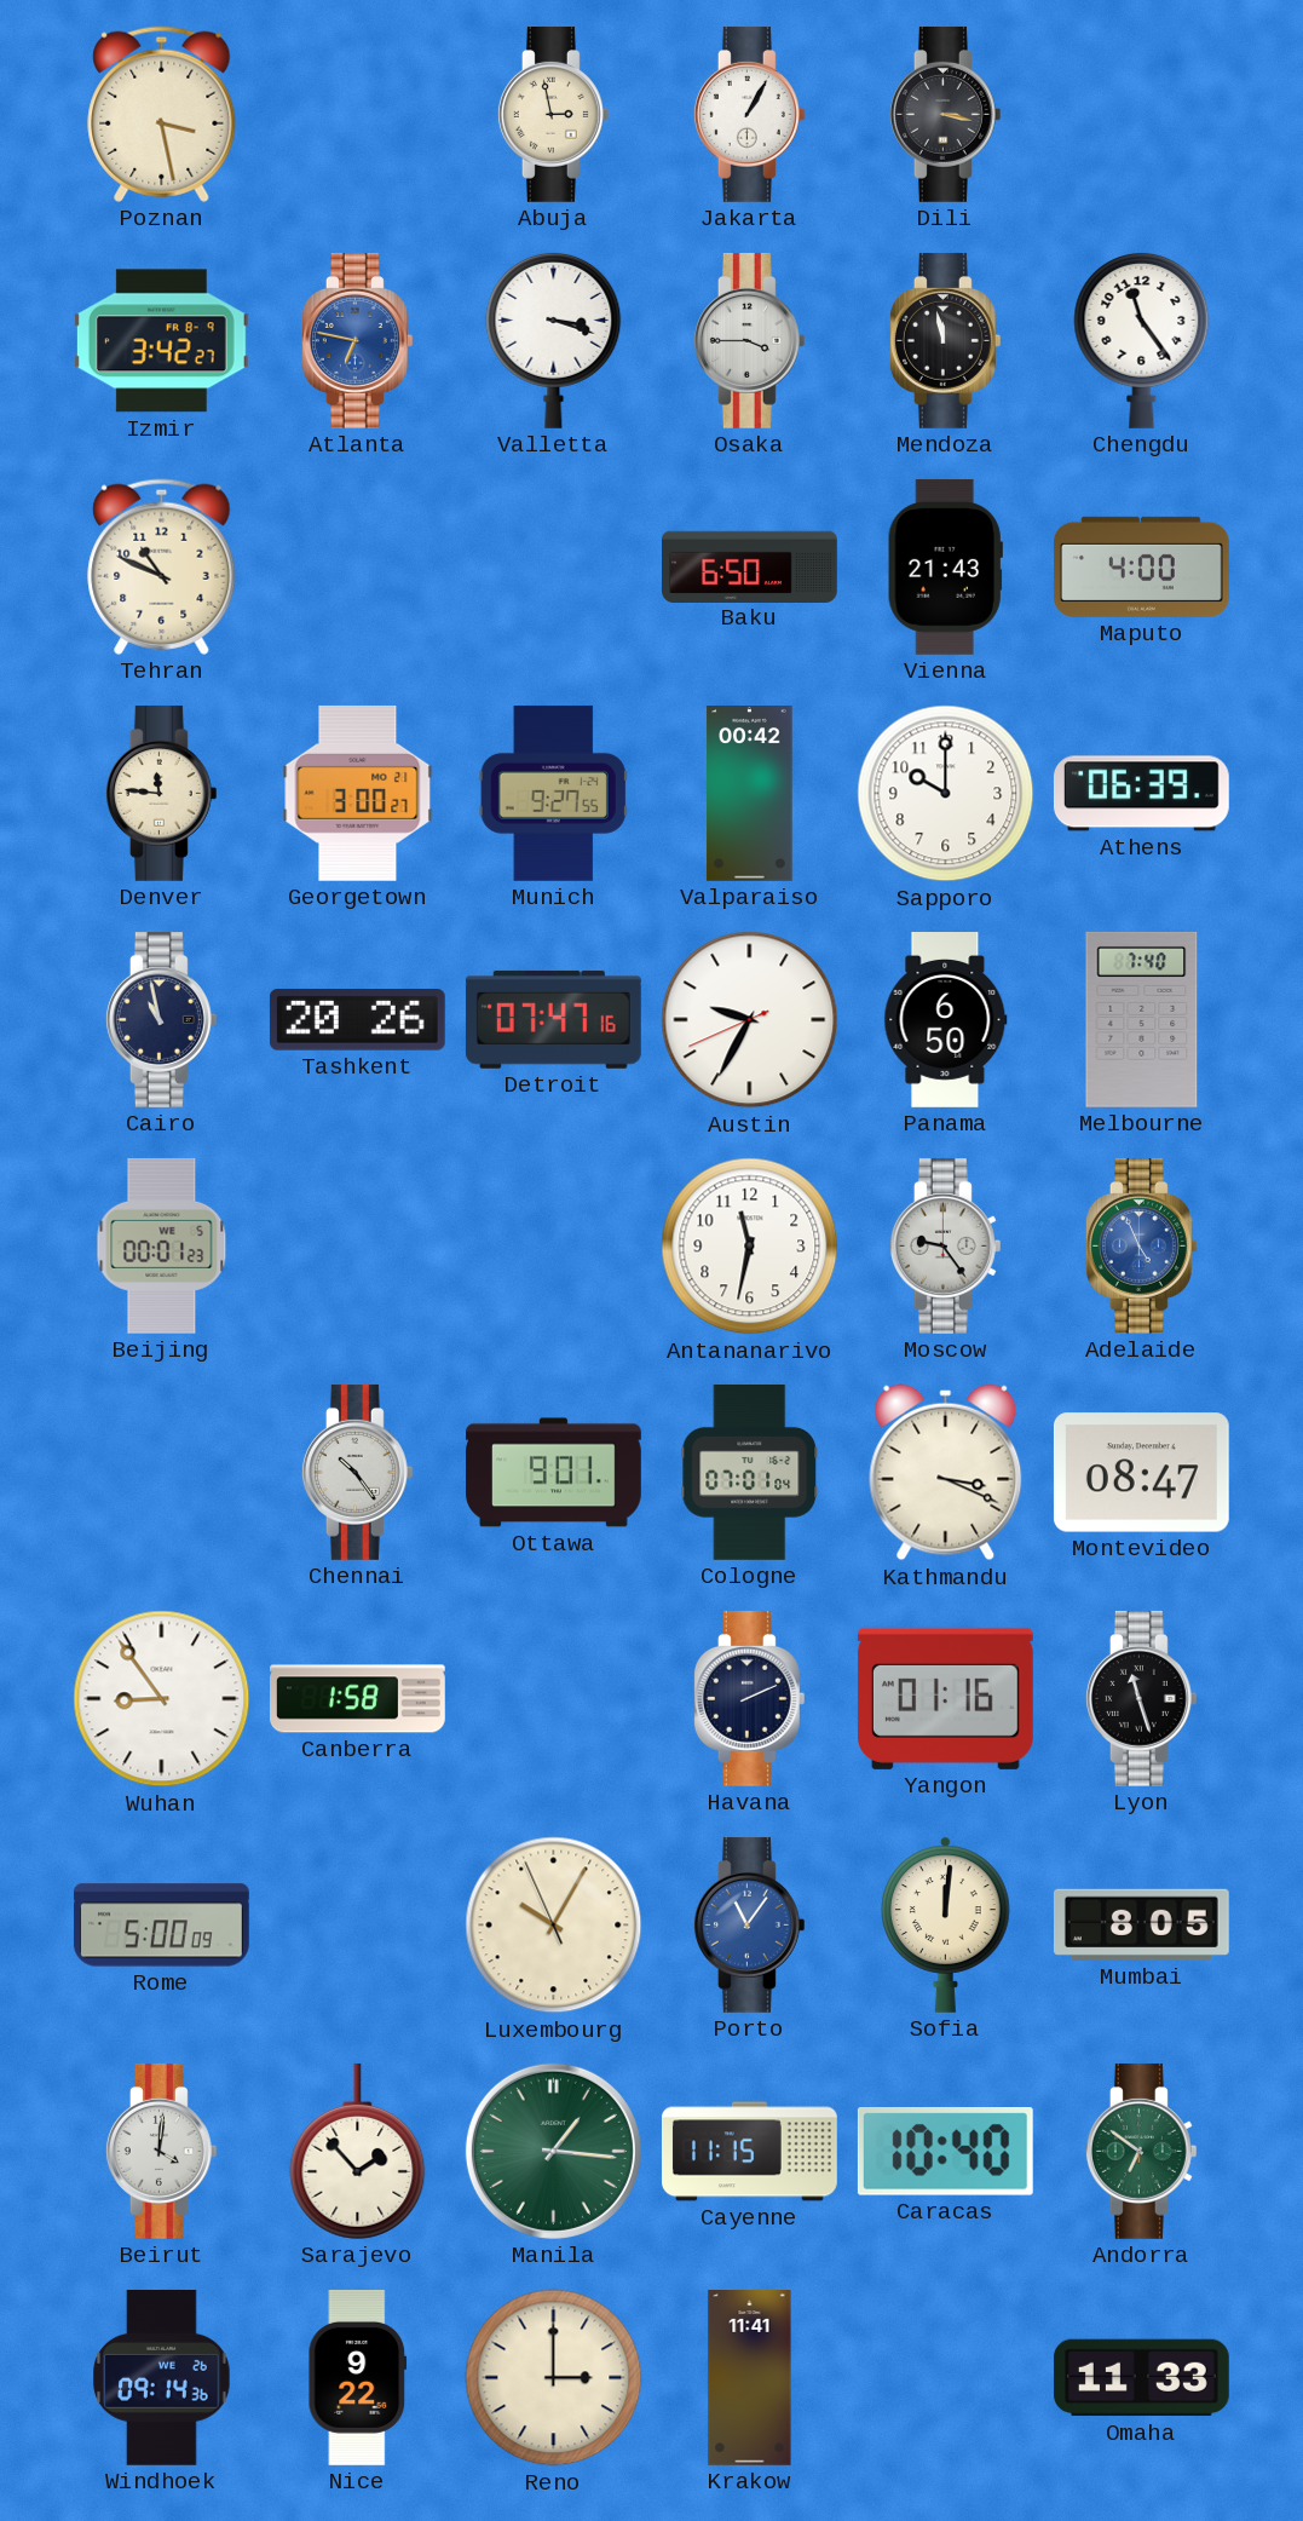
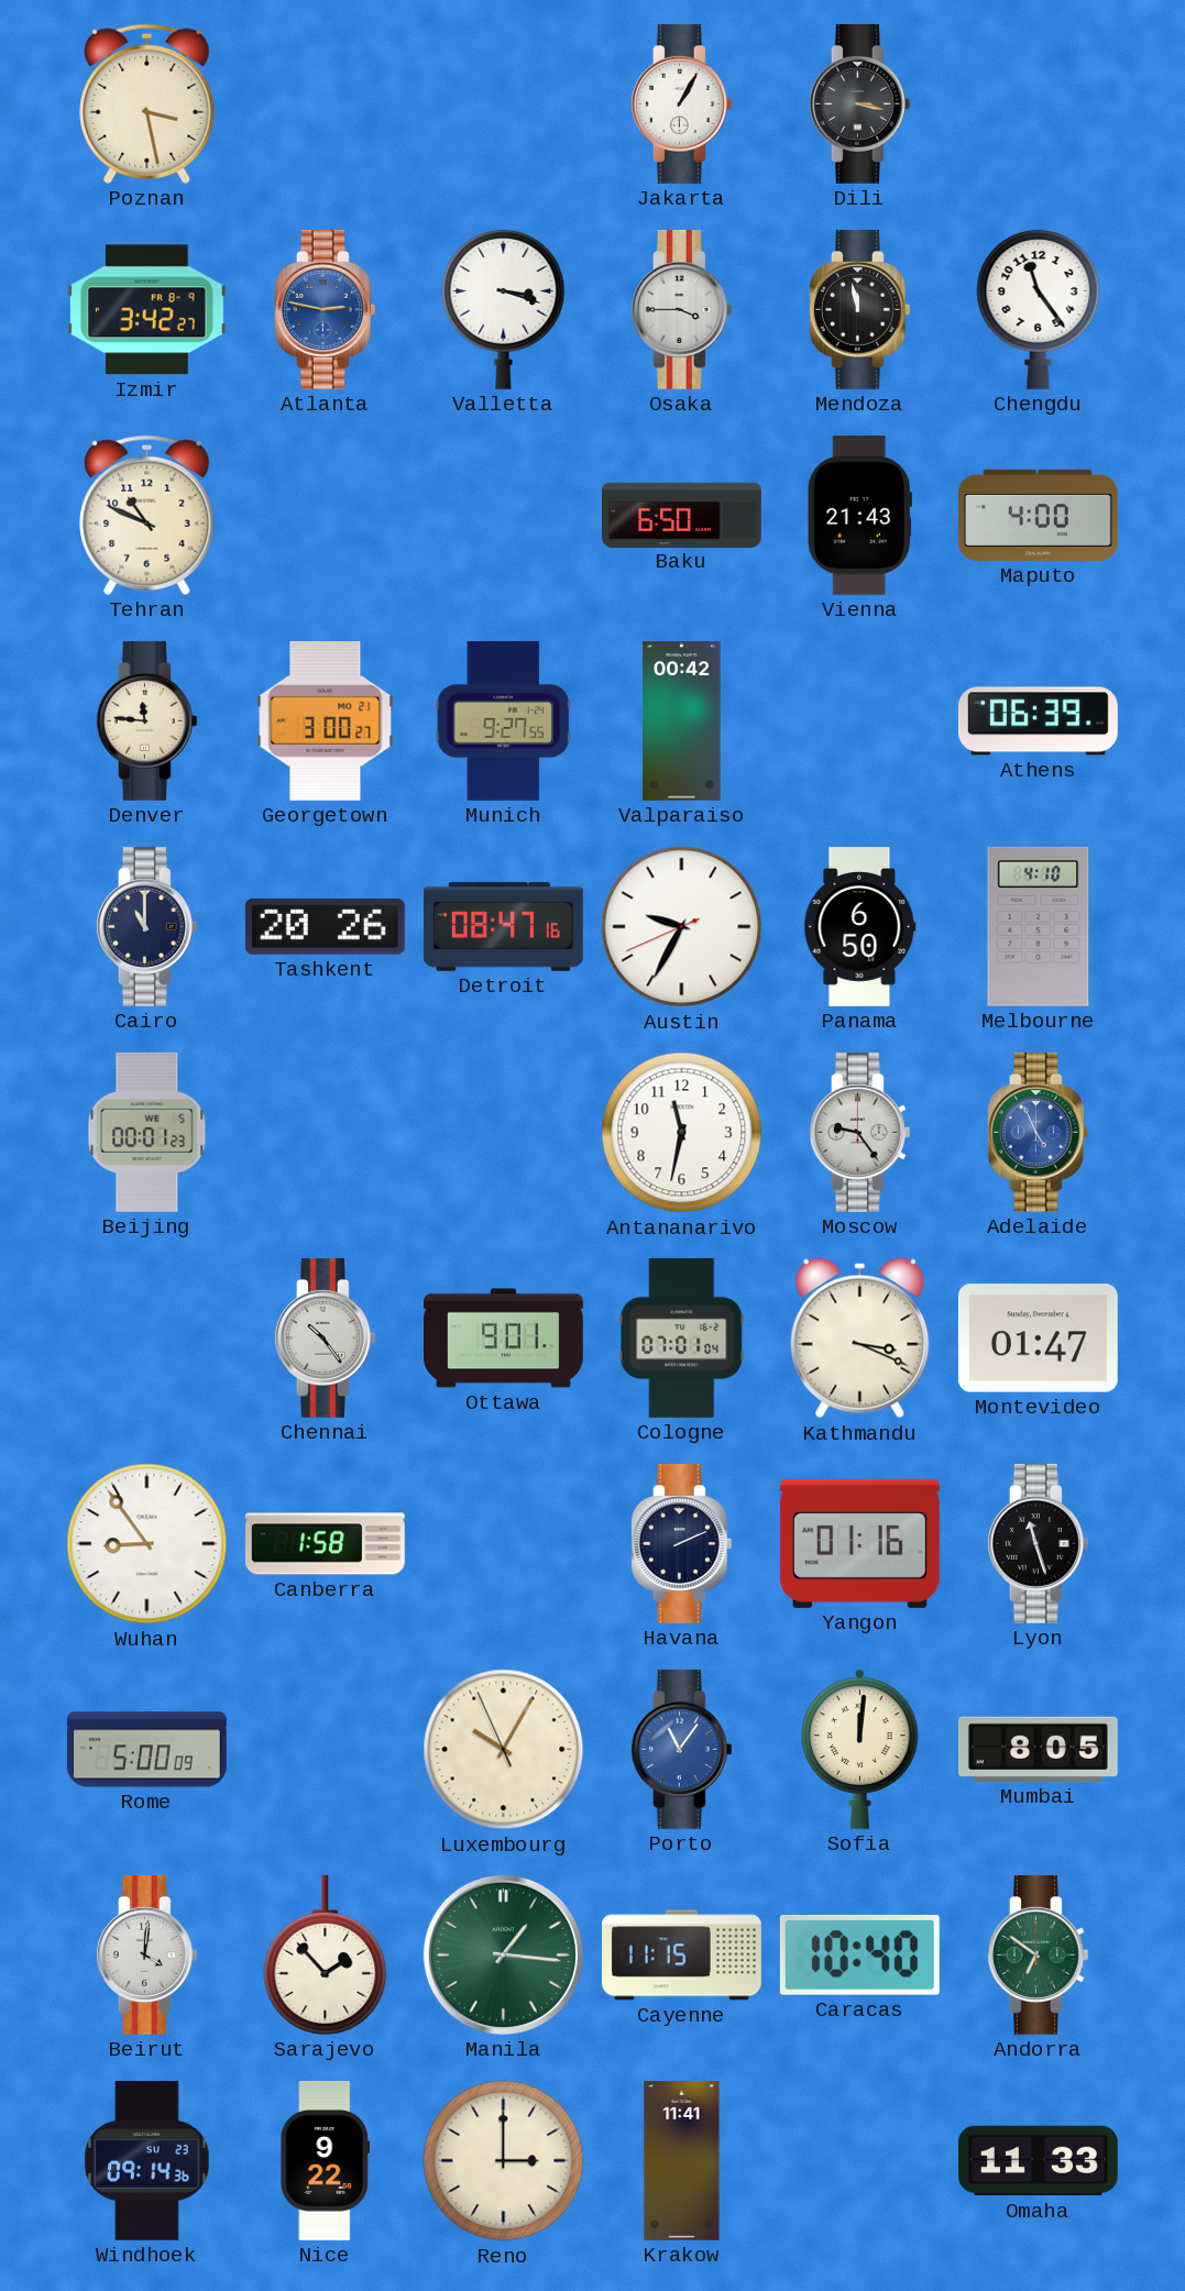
Abuja: 2:58 -> none
Atlanta: 6:47 -> 2:47
Sapporo: 10:00 -> none
Cairo: 10:58 -> 11:00
Detroit: 07:47 -> 08:47
Melbourne: 7:40 -> 4:10
Montevideo: 08:47 -> 01:47
Windhoek date: WE 26 -> SU 23
